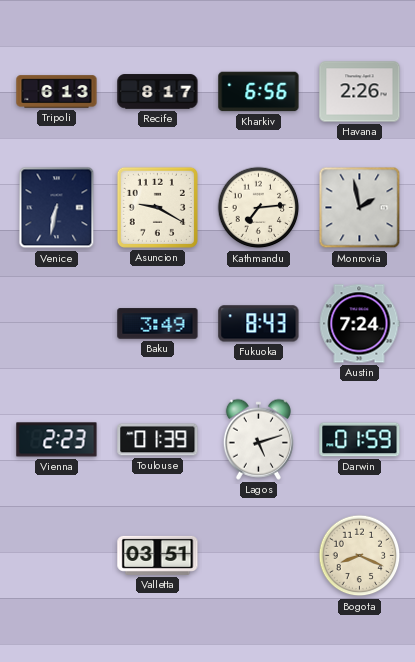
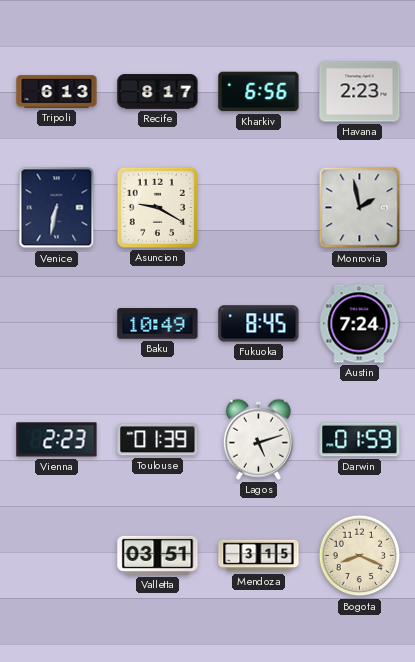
Havana: 2:26 -> 2:23
Kathmandu: 7:14 -> none
Baku: 3:49 -> 10:49
Fukuoka: 8:43 -> 8:45
Mendoza: none -> 3:15
